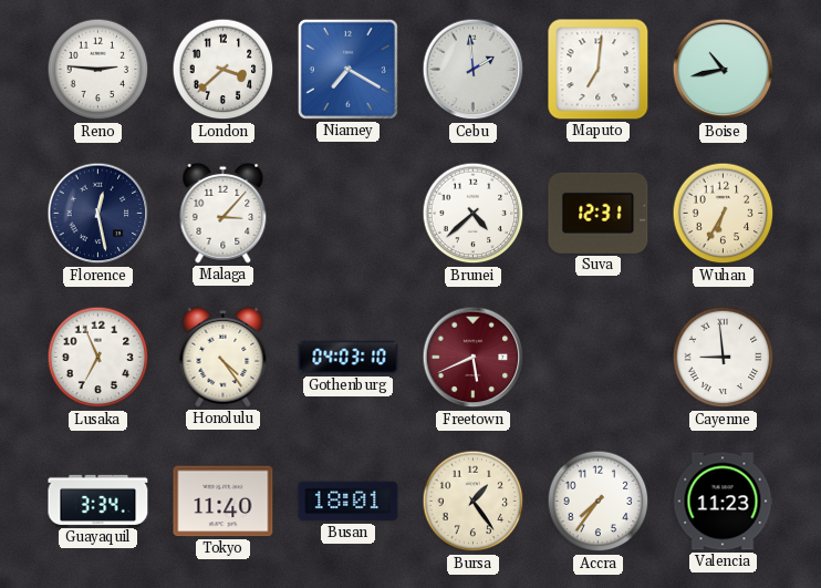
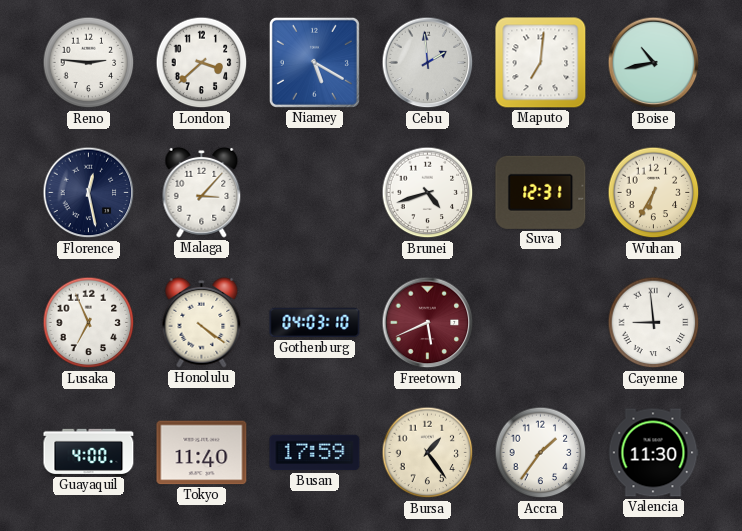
Niamey: 7:20 -> 5:20
Brunei: 4:38 -> 4:42
Honolulu: 4:24 -> 4:21
Guayaquil: 3:34 -> 4:00
Busan: 18:01 -> 17:59
Accra: 7:36 -> 1:36
Valencia: 11:23 -> 11:30
